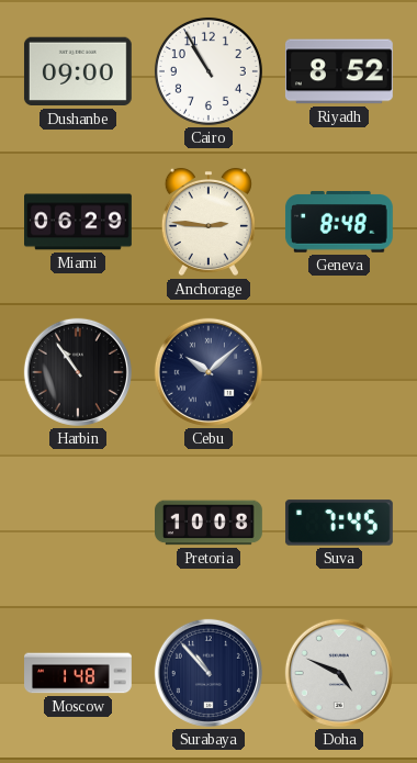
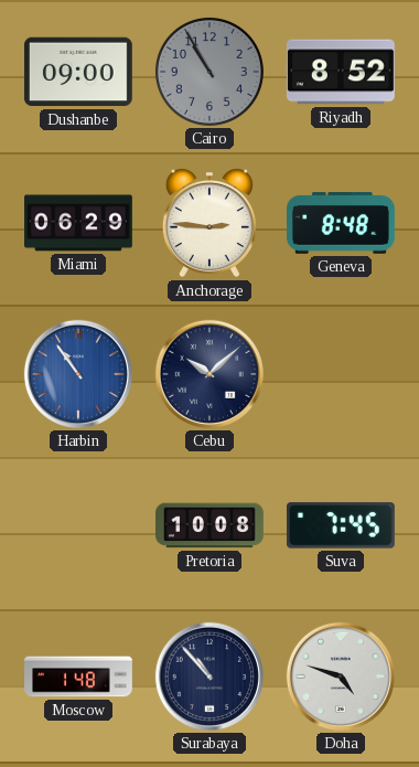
Cairo dial: white -> grey
Harbin dial: black -> blue
Doha: 4:49 -> 4:48
